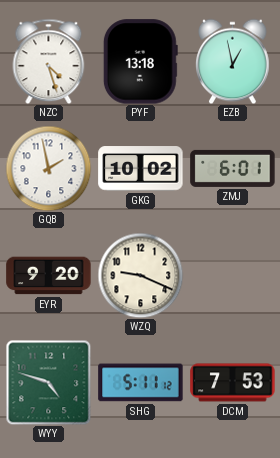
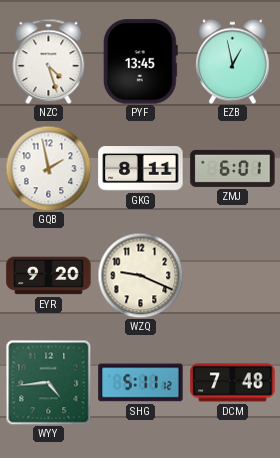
PYF: 13:18 -> 13:45
GKG: 10:02 -> 8:11
WYY: 4:48 -> 4:44
DCM: 7:53 -> 7:48
